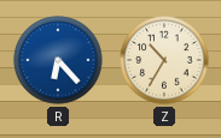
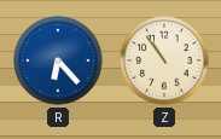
Z: 10:35 -> 10:54
